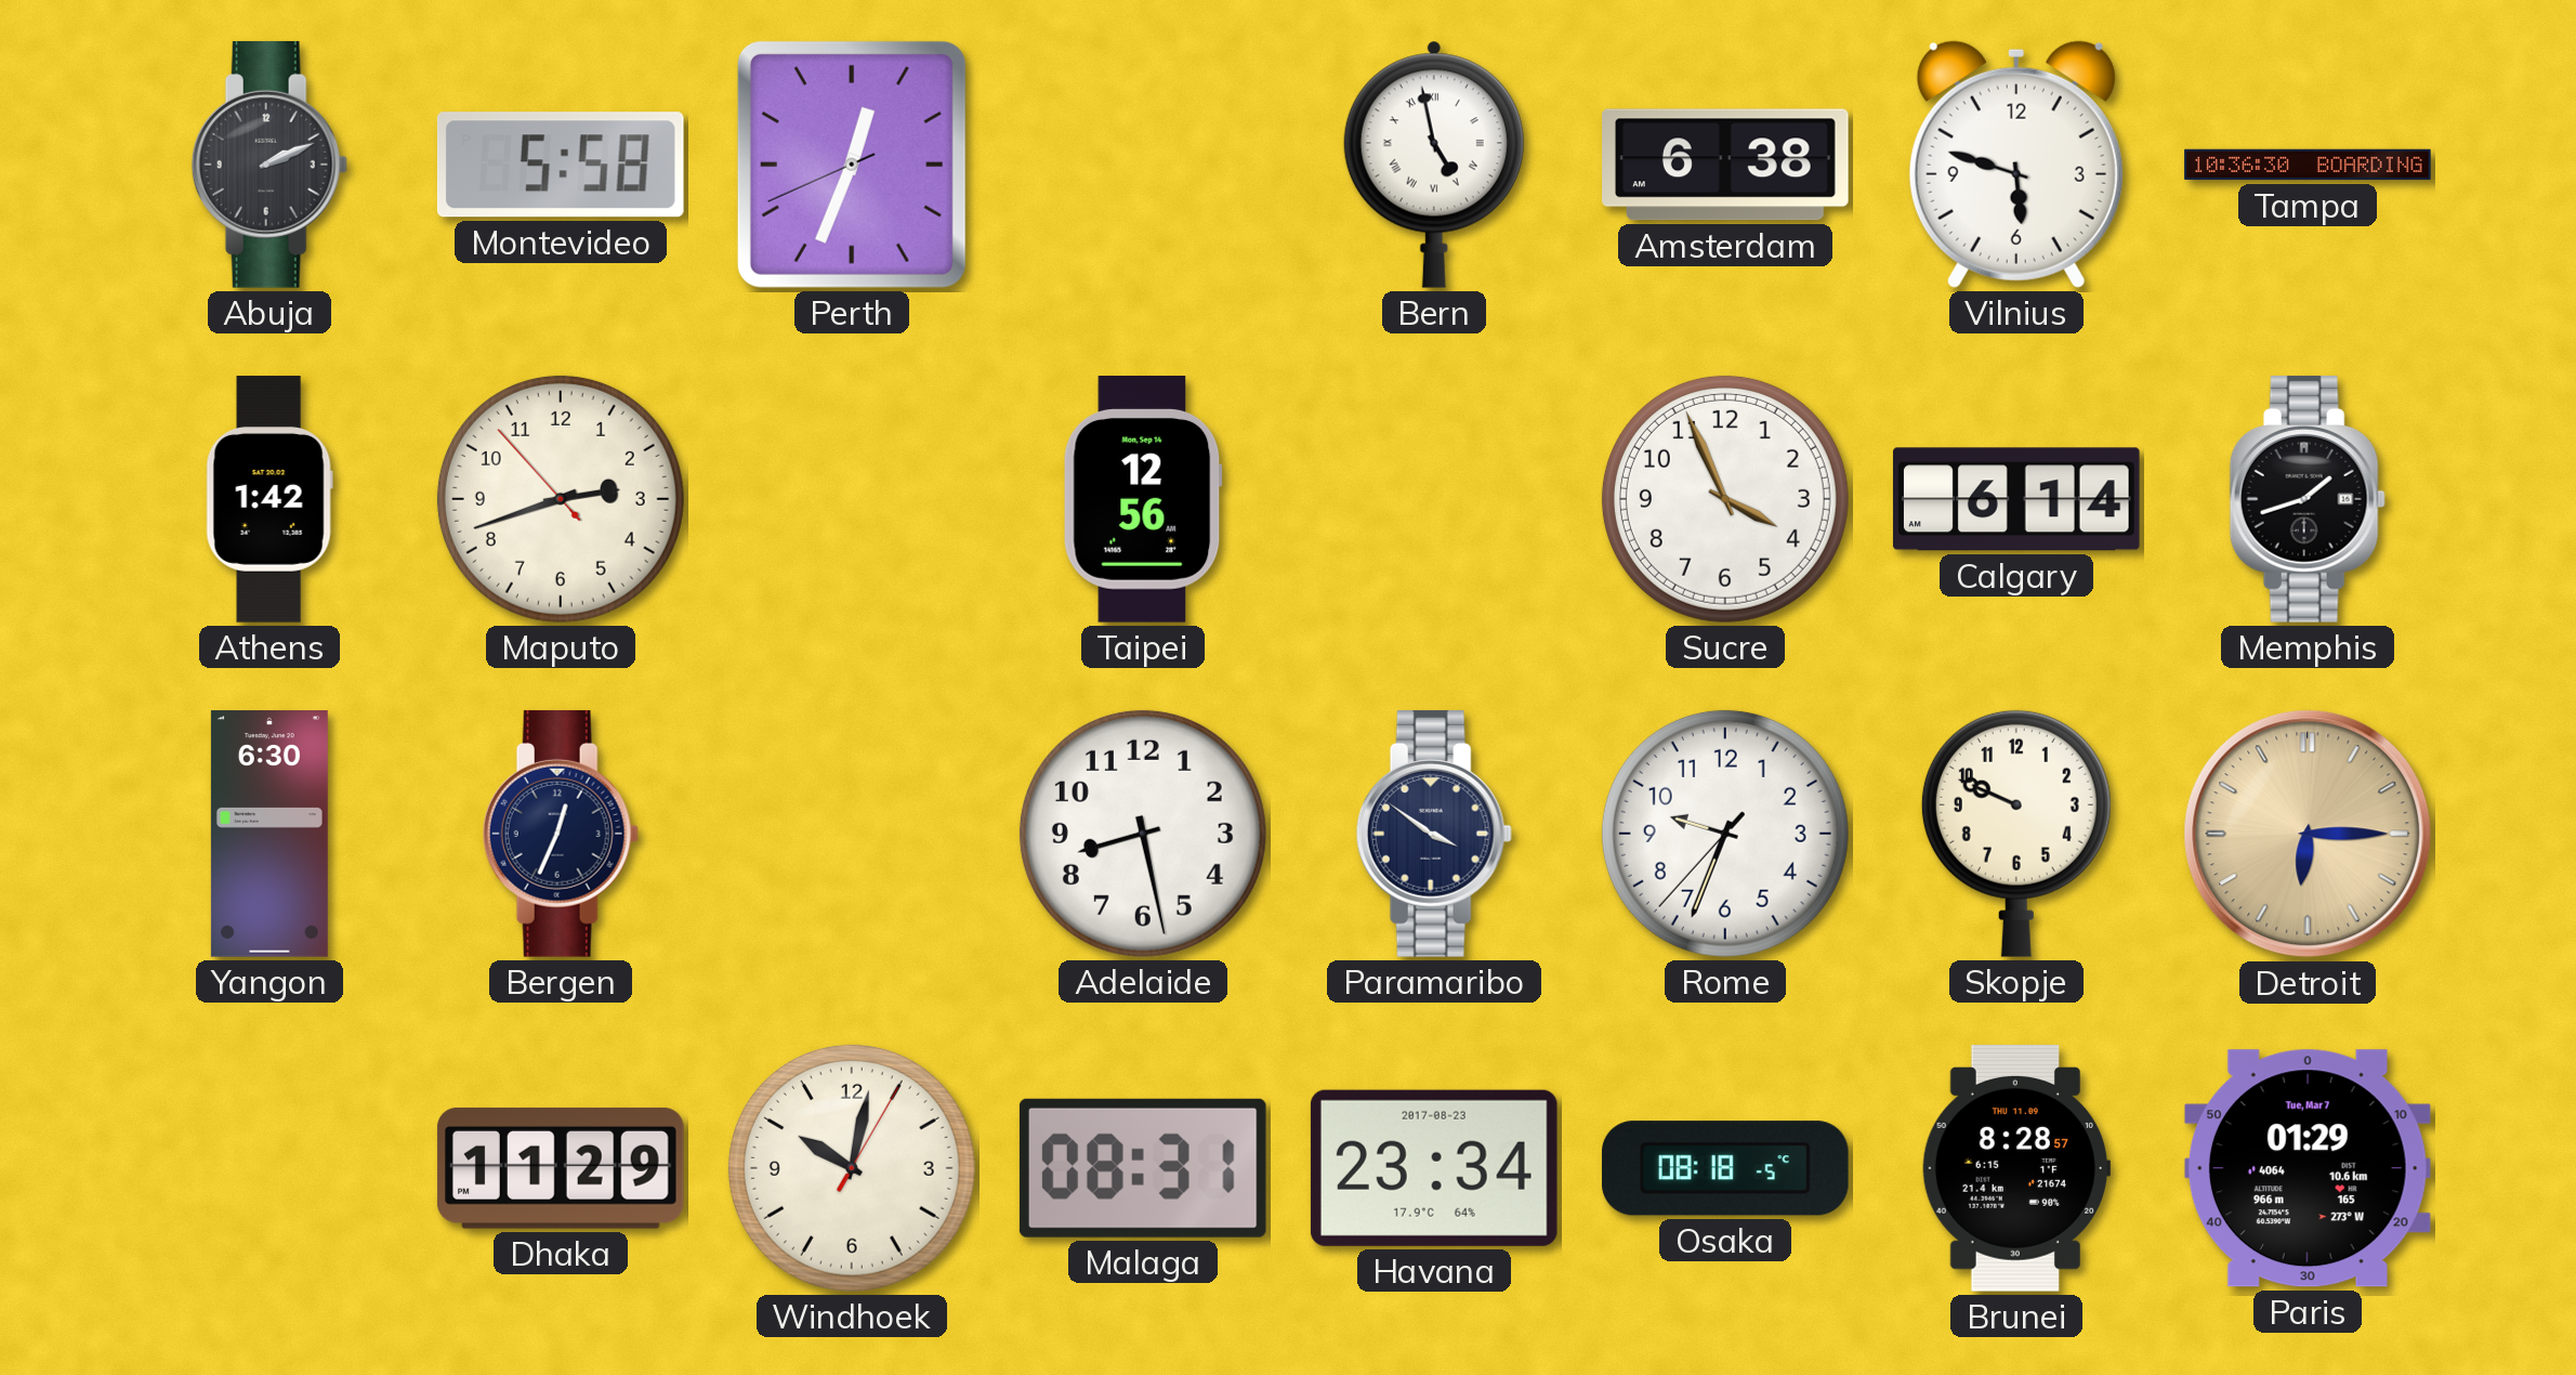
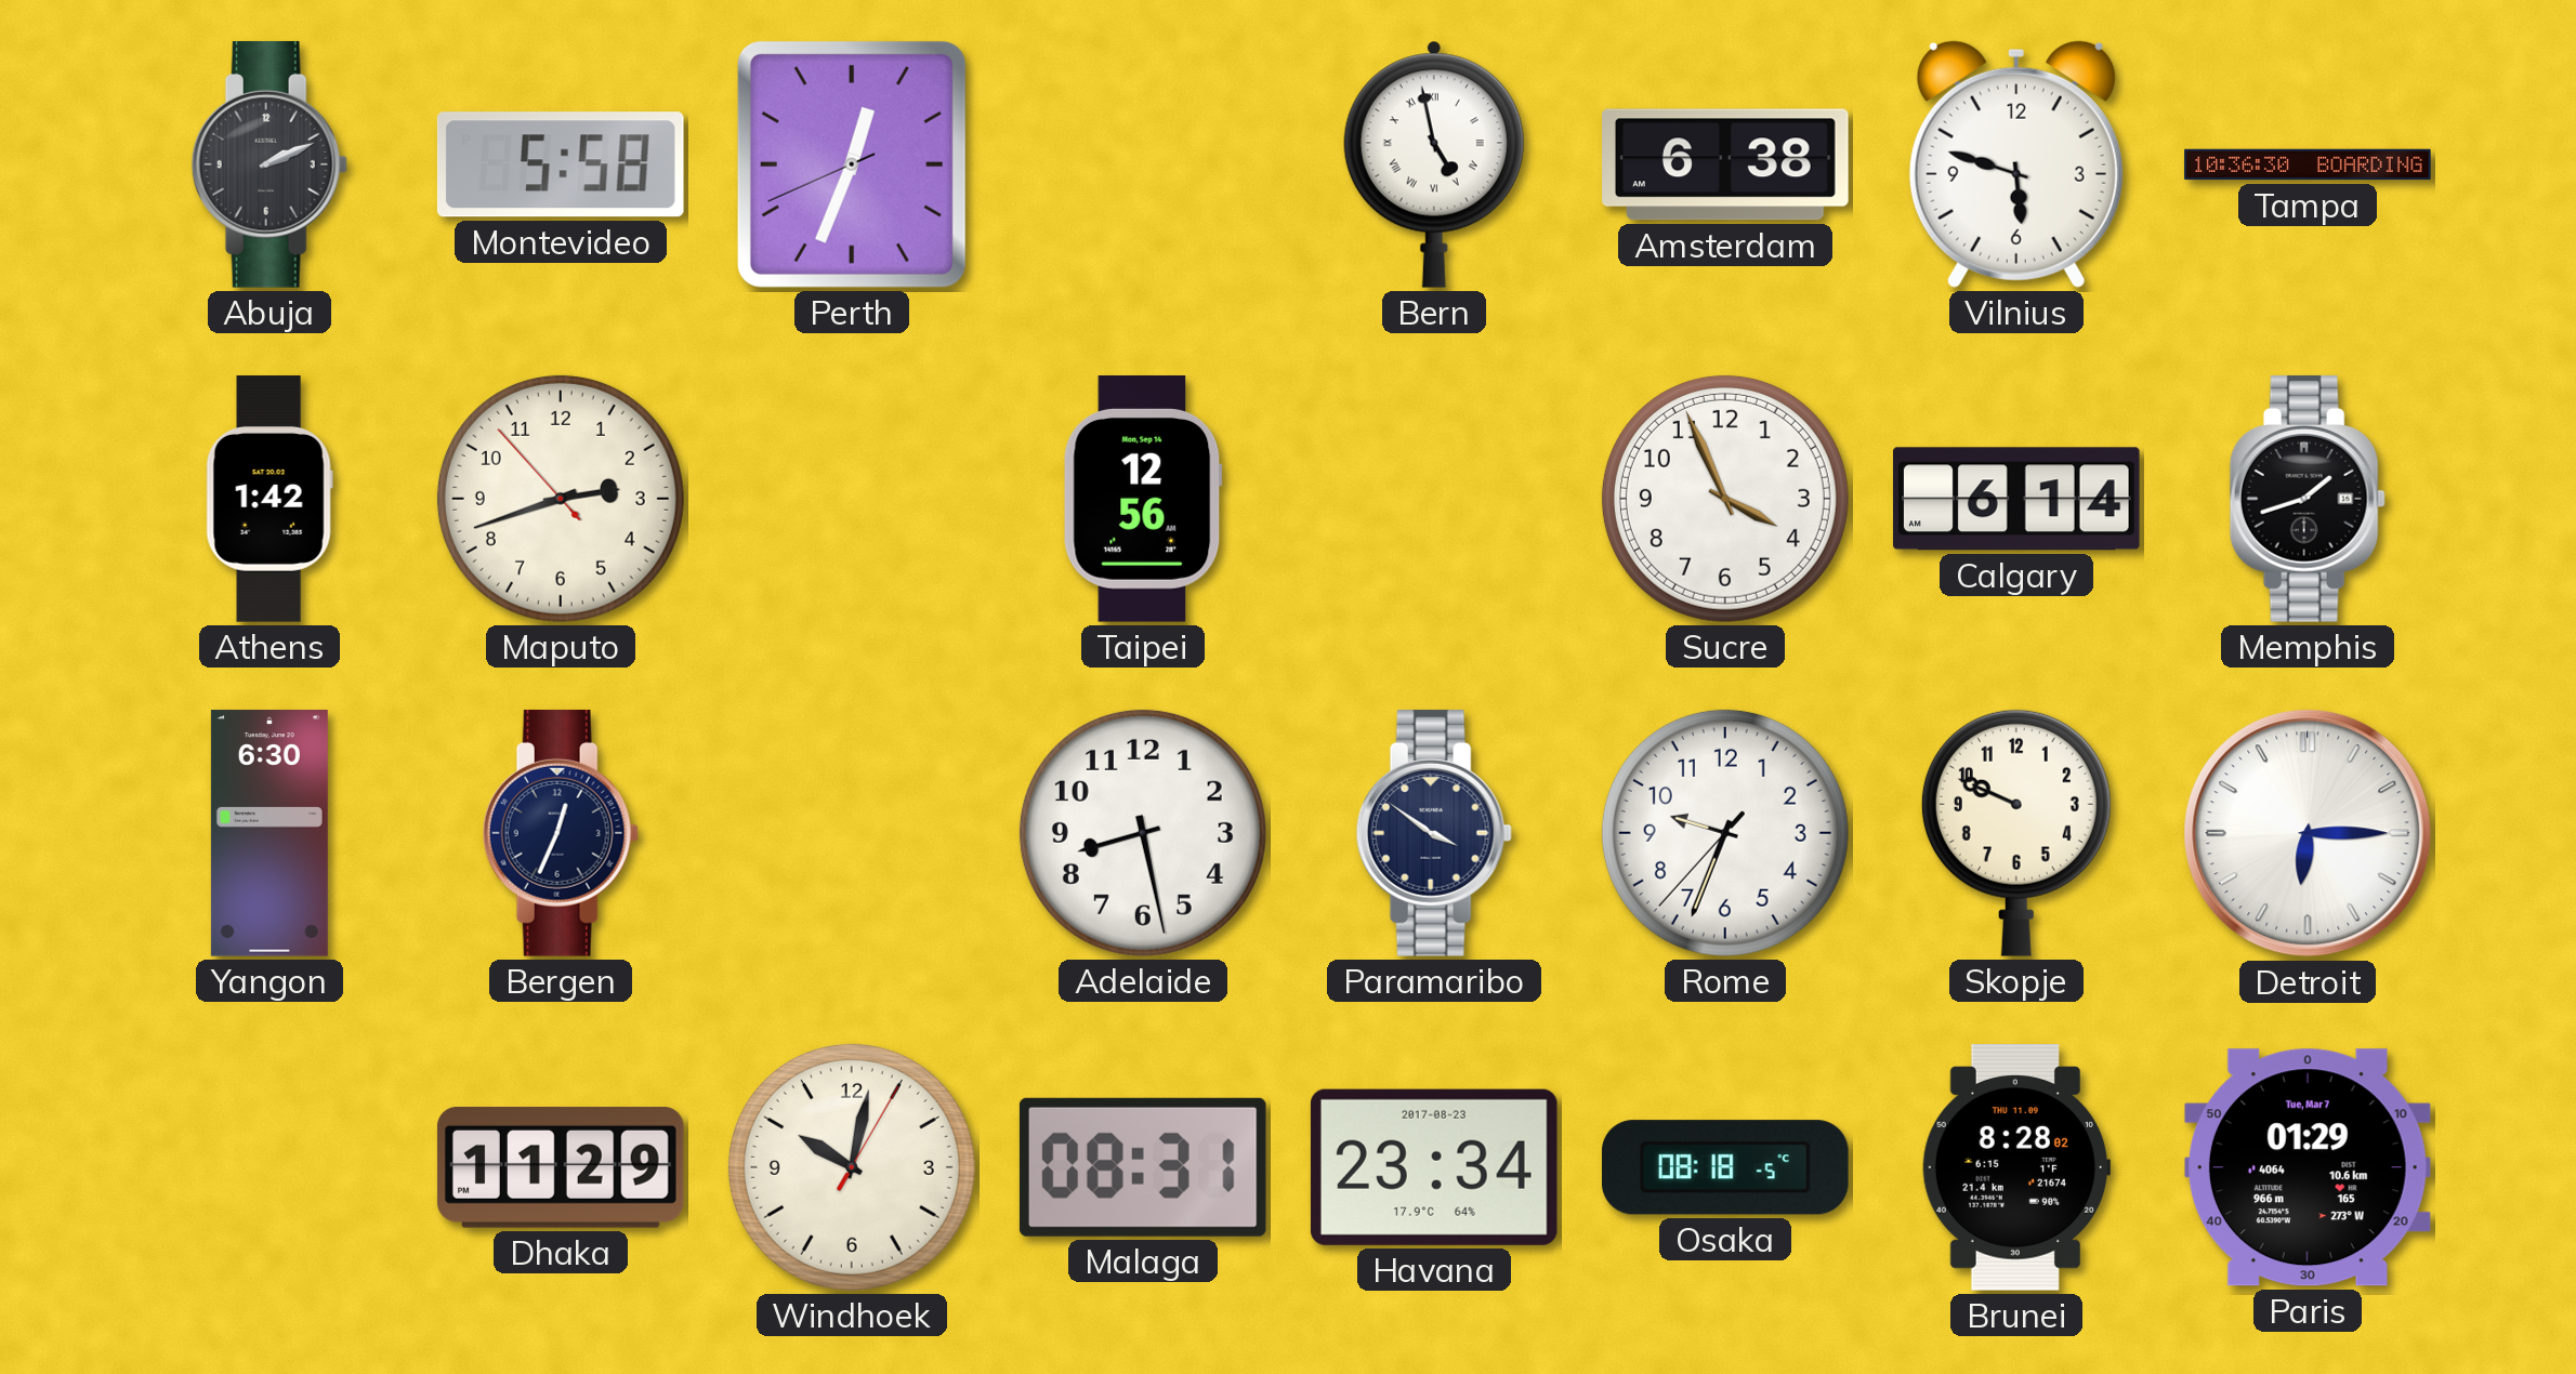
Detroit dial: champagne -> white
Brunei: 8:28:57 -> 8:28:02
